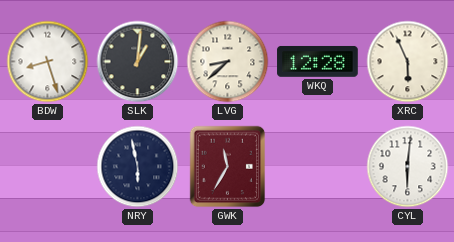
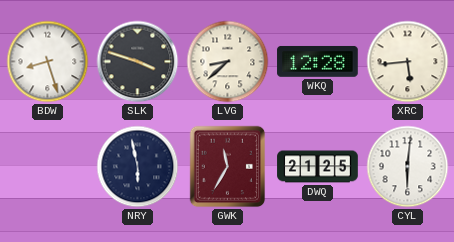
SLK: 1:01 -> 3:48
XRC: 5:56 -> 5:44
DWQ: none -> 21:25
